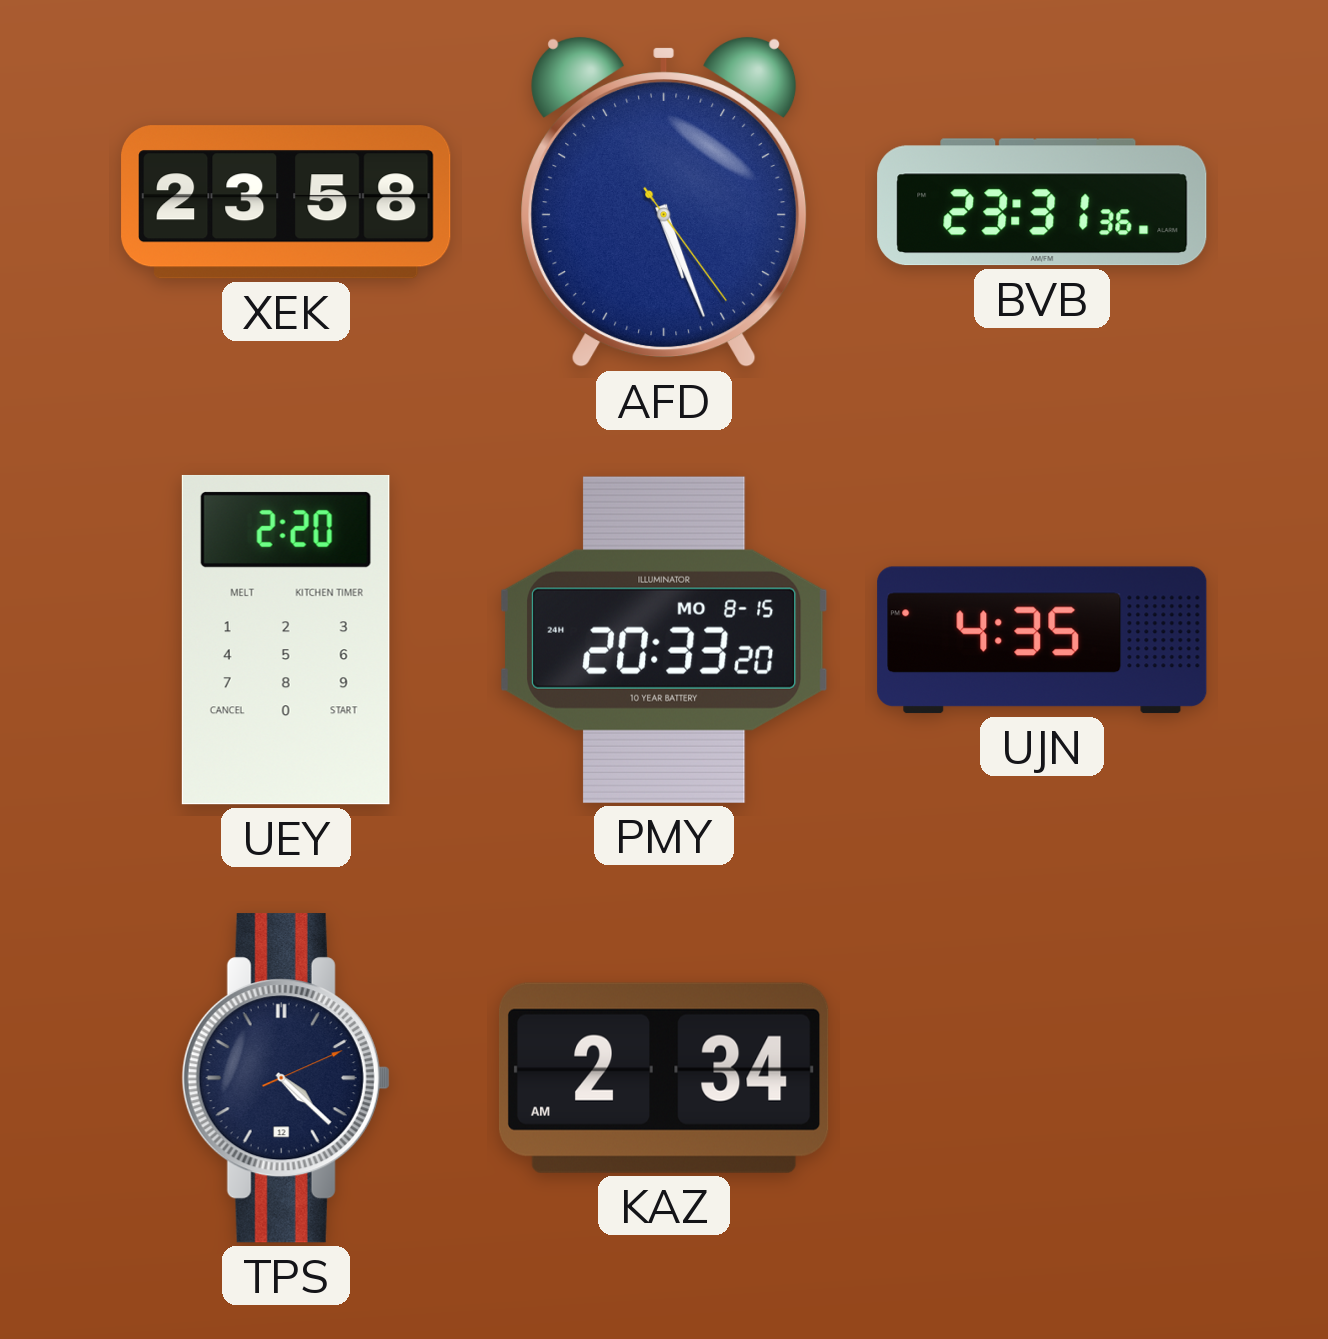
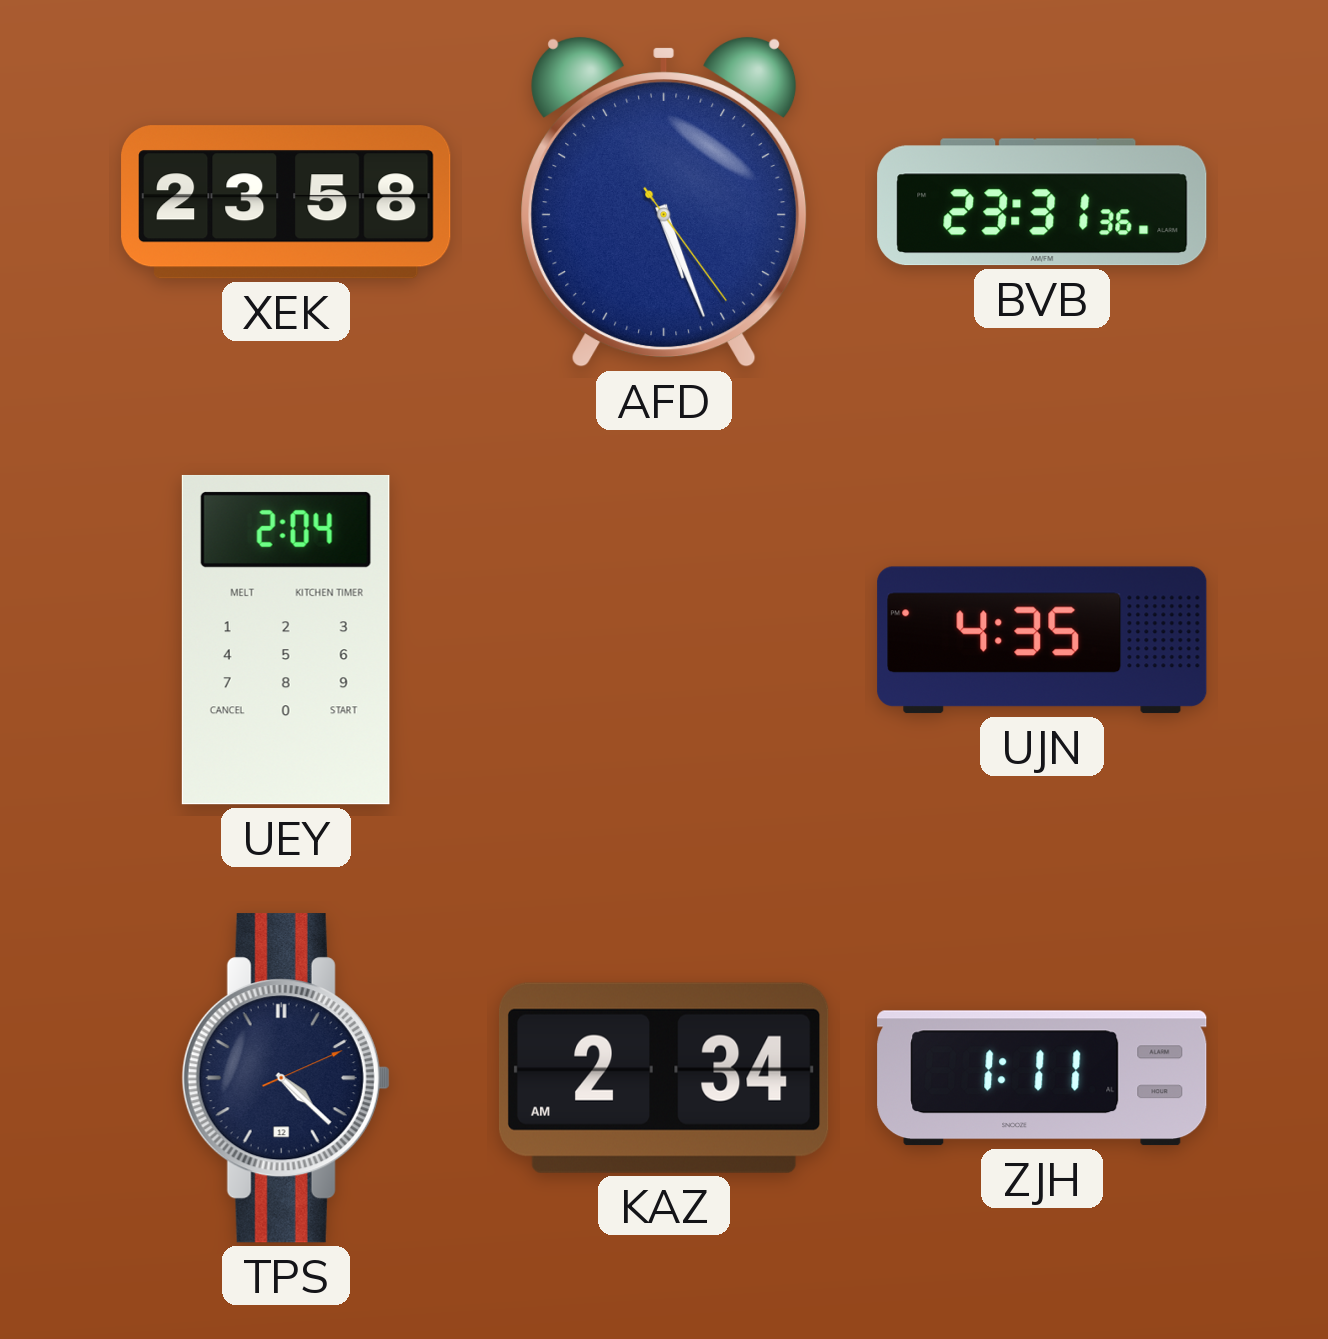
UEY: 2:20 -> 2:04
PMY: 20:33 -> none
ZJH: none -> 1:11
